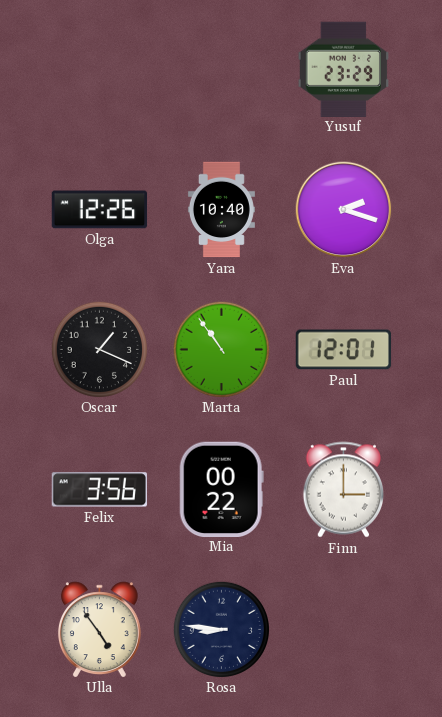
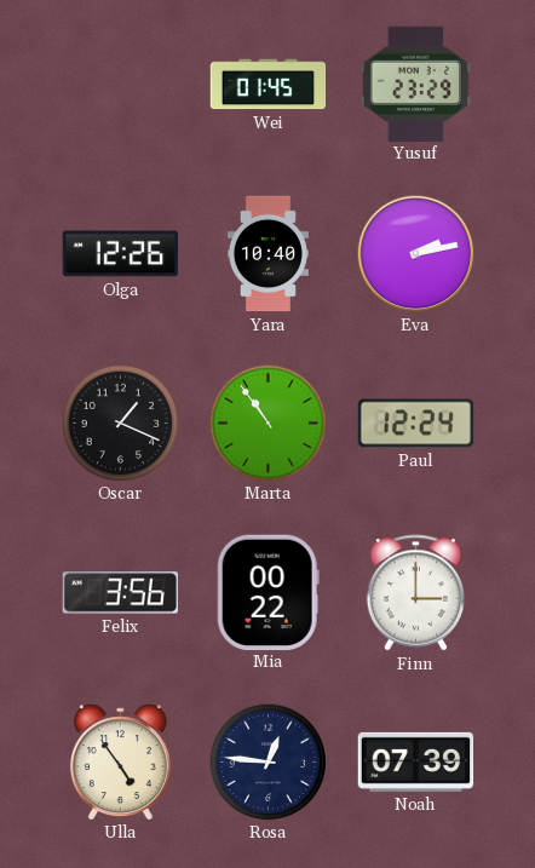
Wei: none -> 01:45
Eva: 2:18 -> 2:13
Paul: 12:01 -> 12:24
Rosa: 8:46 -> 12:46
Noah: none -> 07:39
